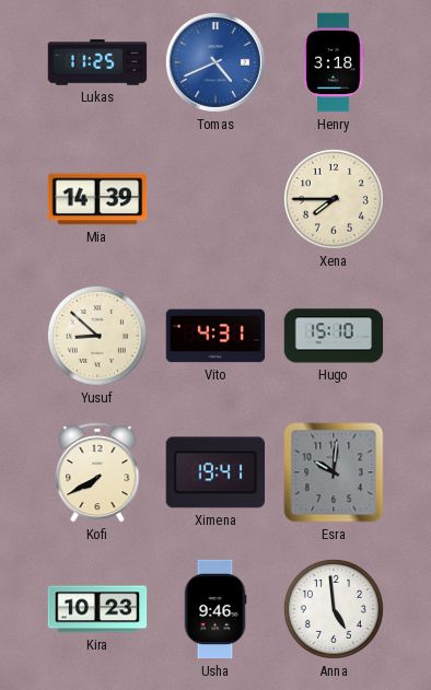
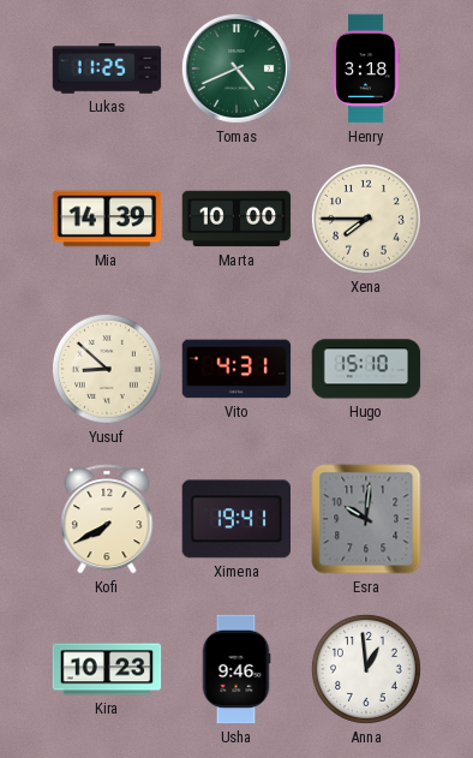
Tomas dial: blue -> green
Marta: none -> 10:00
Anna: 4:59 -> 12:59
